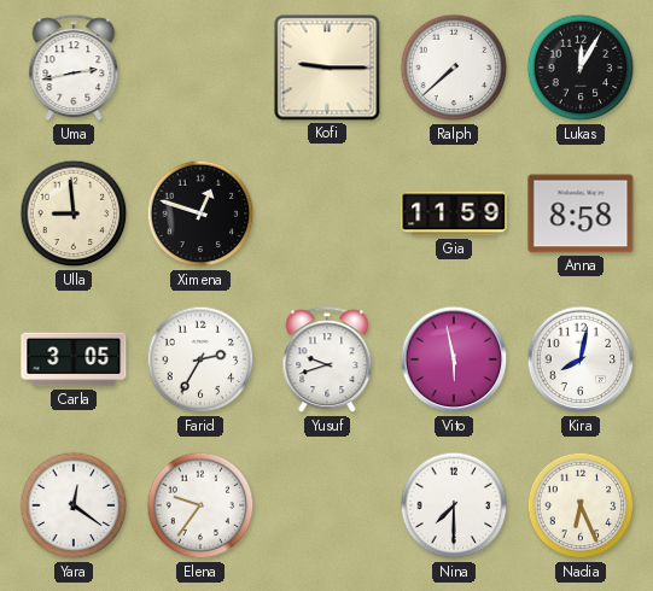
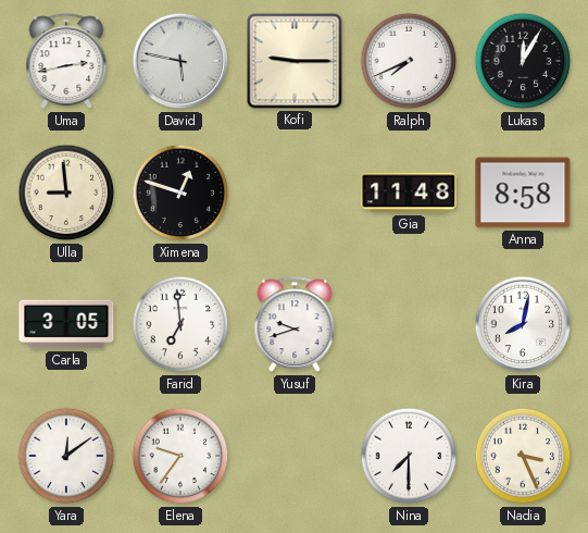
David: none -> 5:47
Ralph: 7:38 -> 7:41
Gia: 11:59 -> 11:48
Farid: 2:35 -> 6:59
Vito: 5:58 -> none
Yara: 12:21 -> 12:09
Nadia: 6:26 -> 3:26
